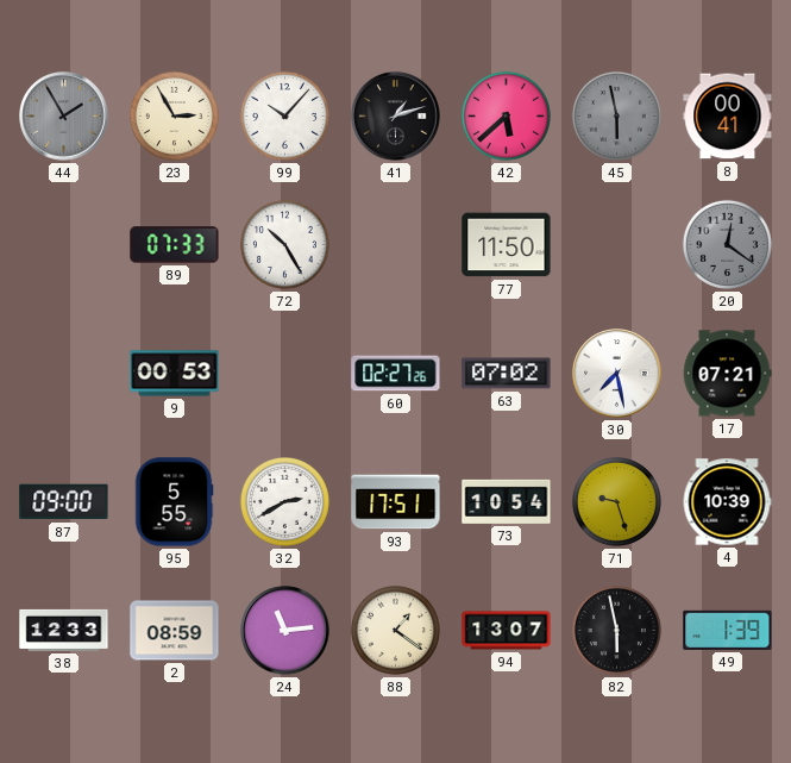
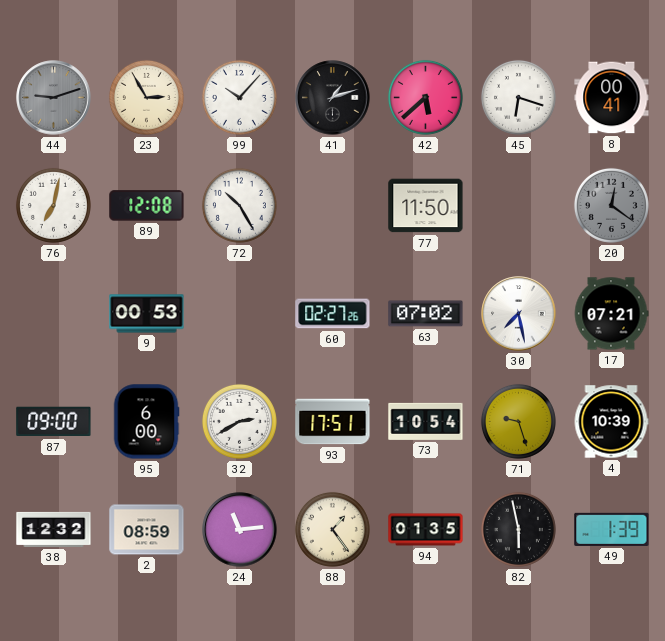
44: 1:55 -> 9:12
45: 5:58 -> 6:18
45 dial: grey -> white
76: none -> 7:02
89: 07:33 -> 12:08
95: 5:55 -> 6:00
38: 12:33 -> 12:32
88: 1:21 -> 1:24
94: 13:07 -> 01:35
